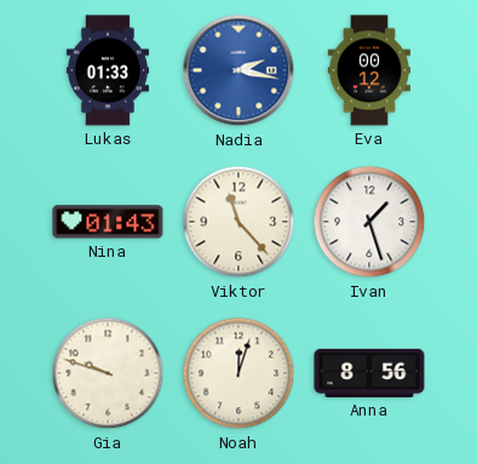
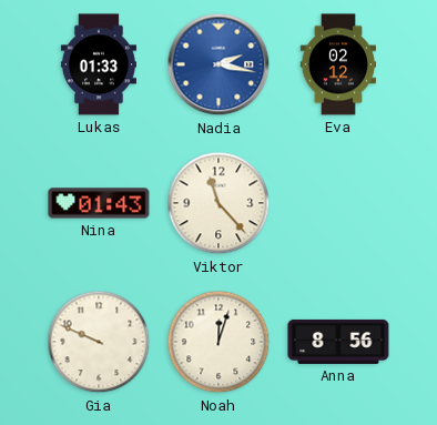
Eva: 00:12 -> 02:12
Ivan: 1:27 -> none
Gia: 9:48 -> 9:49
